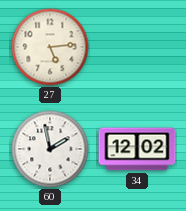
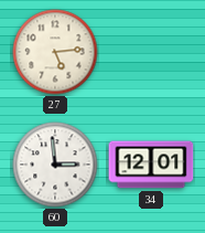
60: 1:58 -> 2:59
34: 12:02 -> 12:01
